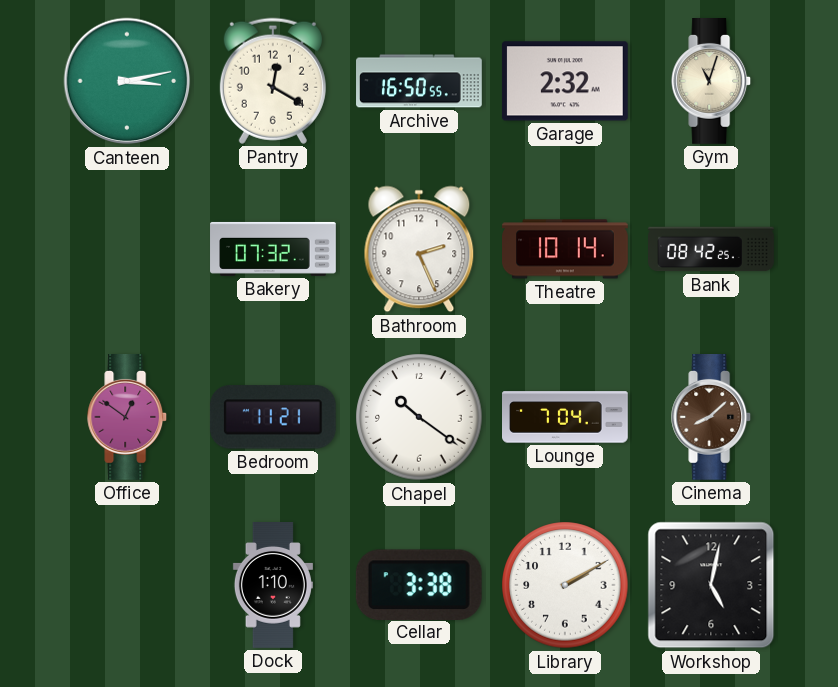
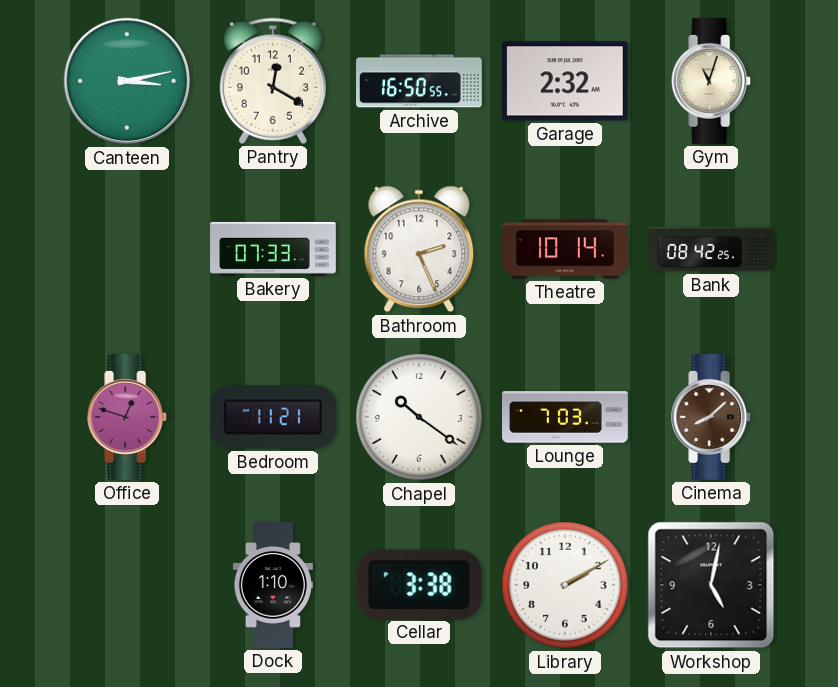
Bakery: 07:32 -> 07:33
Office: 12:51 -> 12:48
Lounge: 7:04 -> 7:03
